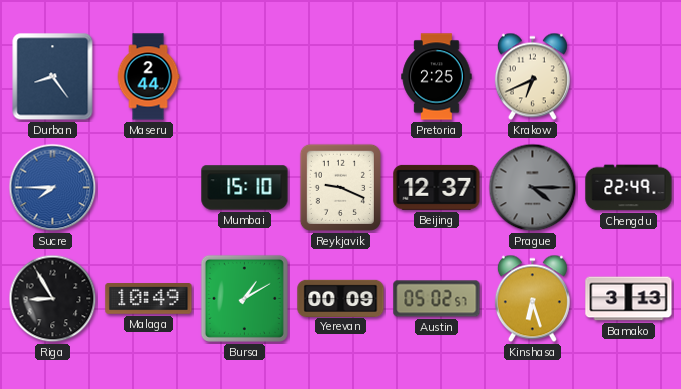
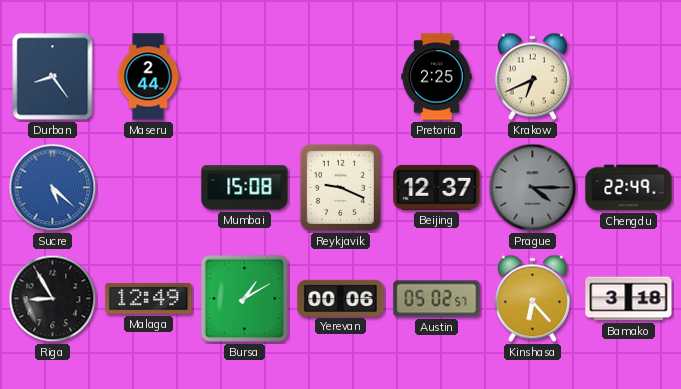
Sucre: 7:45 -> 5:22
Mumbai: 15:10 -> 15:08
Malaga: 10:49 -> 12:49
Yerevan: 00:09 -> 00:06
Kinshasa: 6:27 -> 6:23
Bamako: 3:13 -> 3:18
